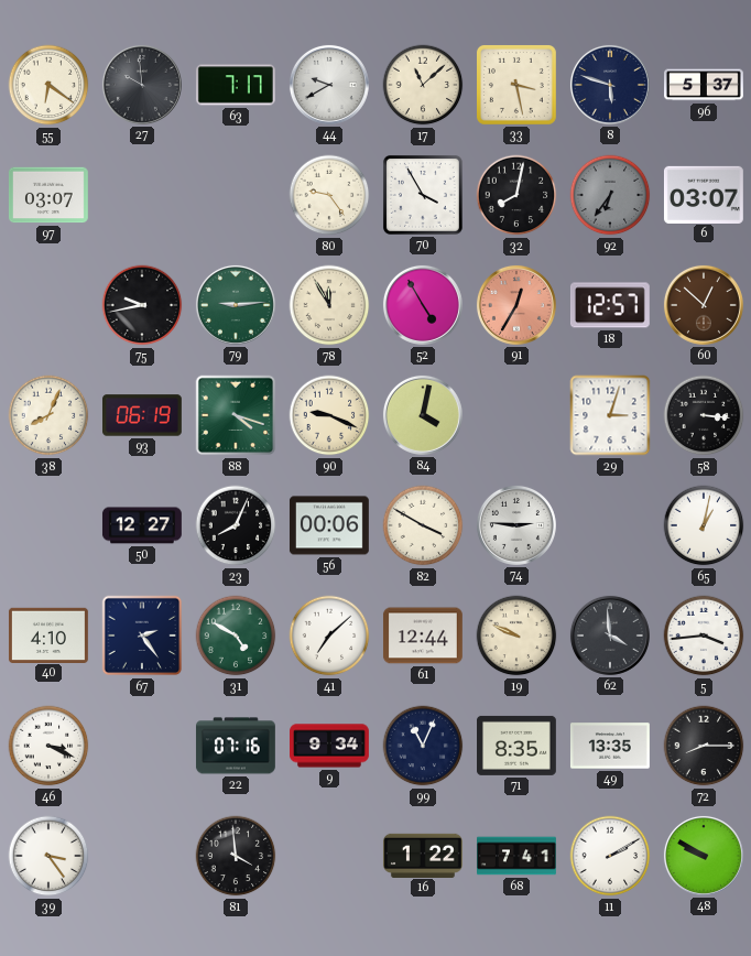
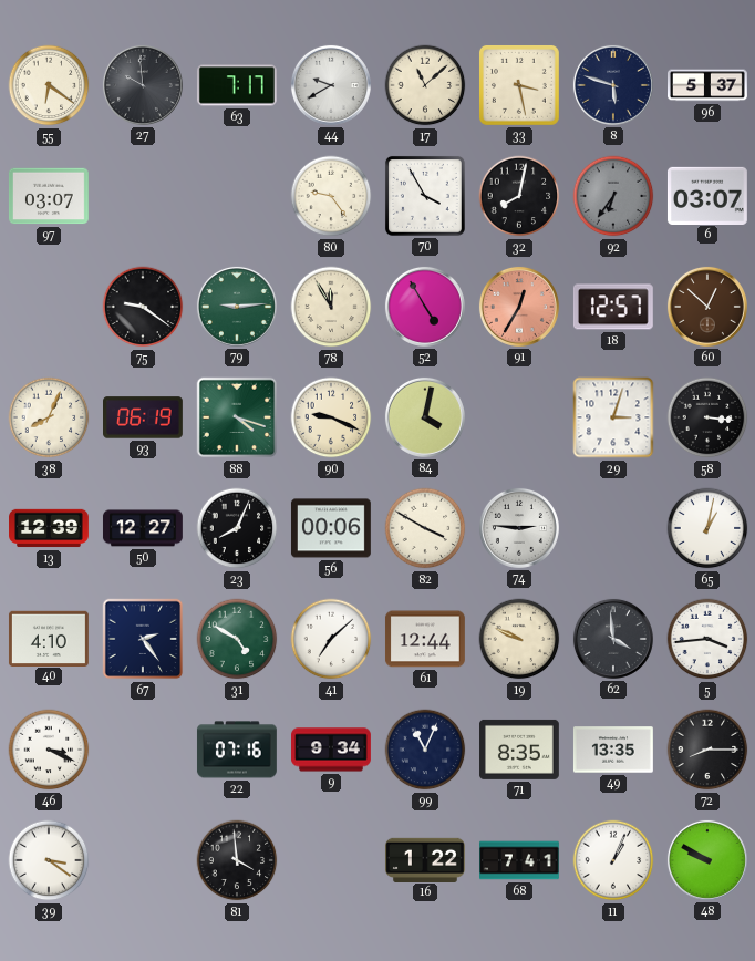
75: 9:43 -> 9:21
13: none -> 12:39
39: 3:24 -> 3:21
11: 2:10 -> 1:04
